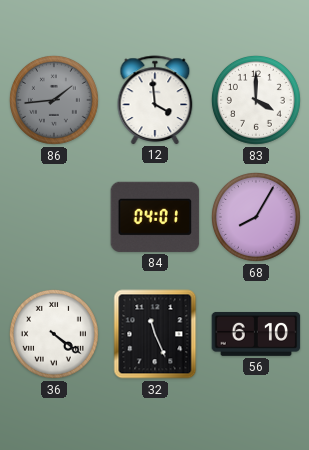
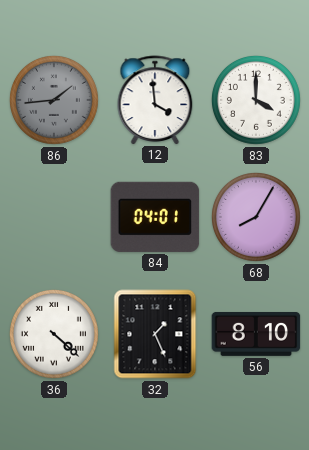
36: 4:21 -> 4:22
32: 11:26 -> 1:26
56: 6:10 -> 8:10
